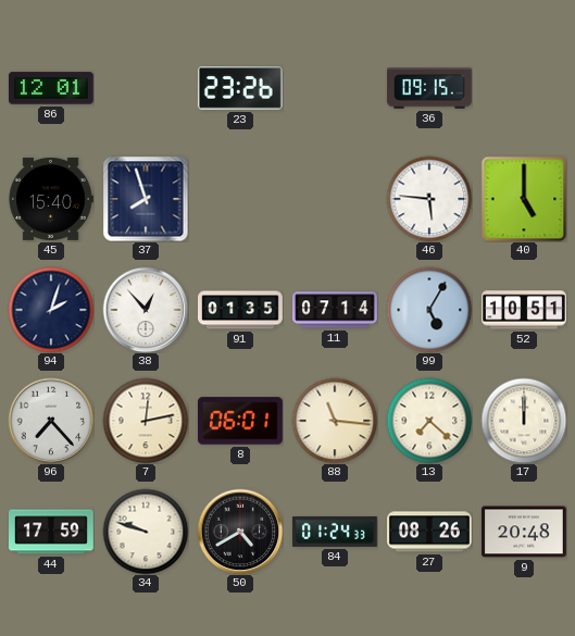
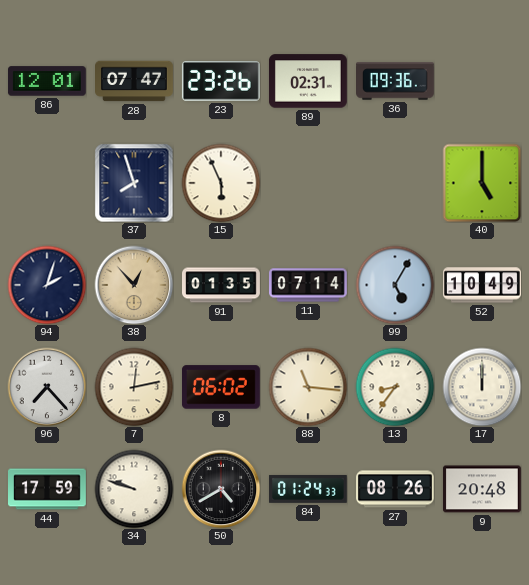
28: none -> 07:47
89: none -> 02:31
36: 09:15 -> 09:36
45: 15:40 -> none
15: none -> 5:56
46: 5:46 -> none
38 dial: white -> champagne
52: 10:51 -> 10:49
8: 06:01 -> 06:02
13: 7:22 -> 8:36
